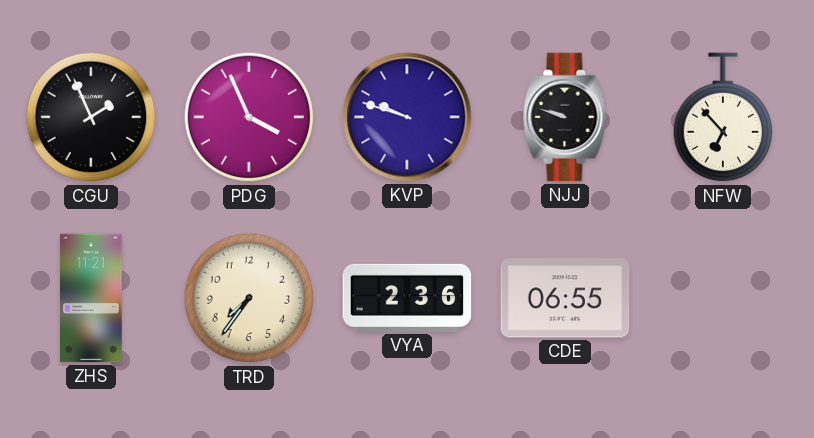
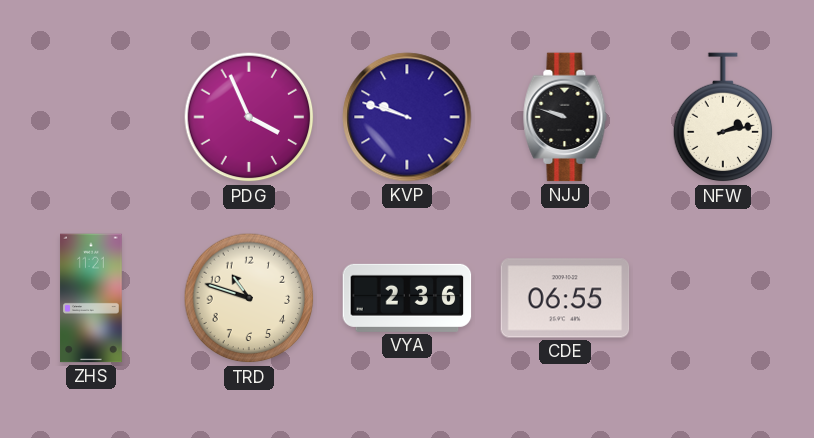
CGU: 1:56 -> none
NFW: 6:53 -> 2:13
TRD: 7:36 -> 10:48
